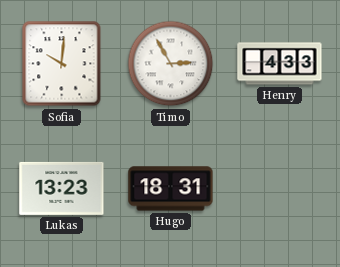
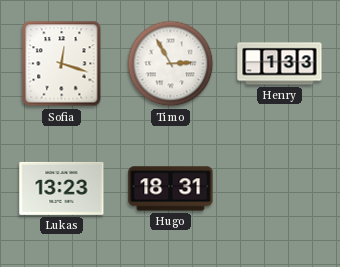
Sofia: 10:01 -> 12:18
Henry: 4:33 -> 1:33
